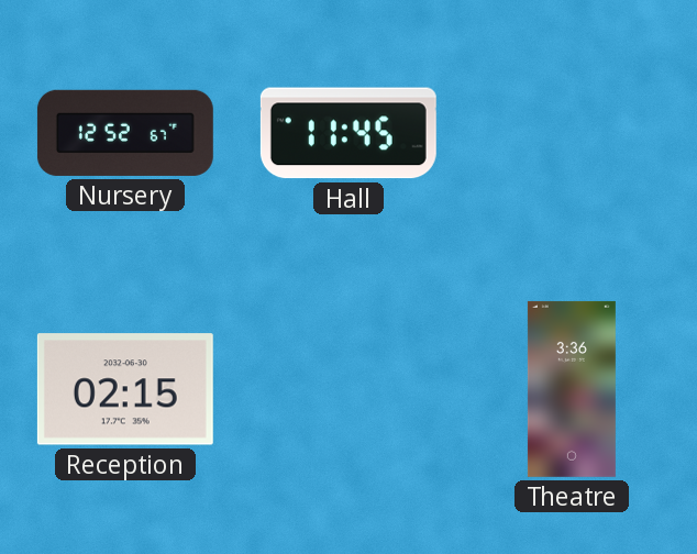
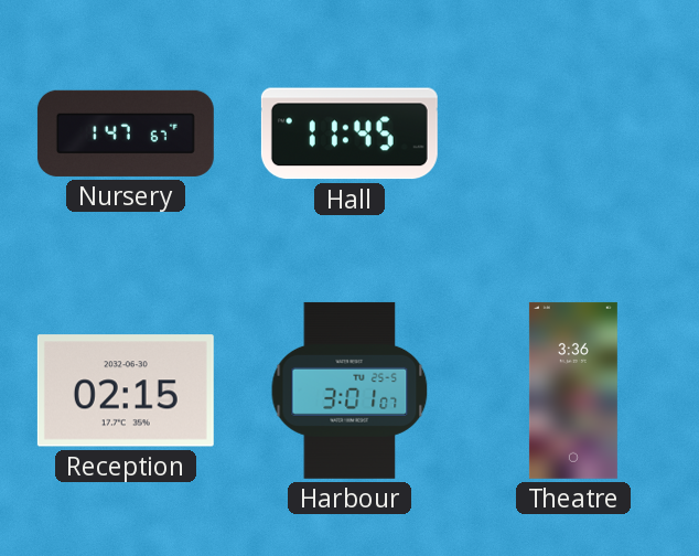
Nursery: 12:52 -> 1:47
Harbour: none -> 3:01
